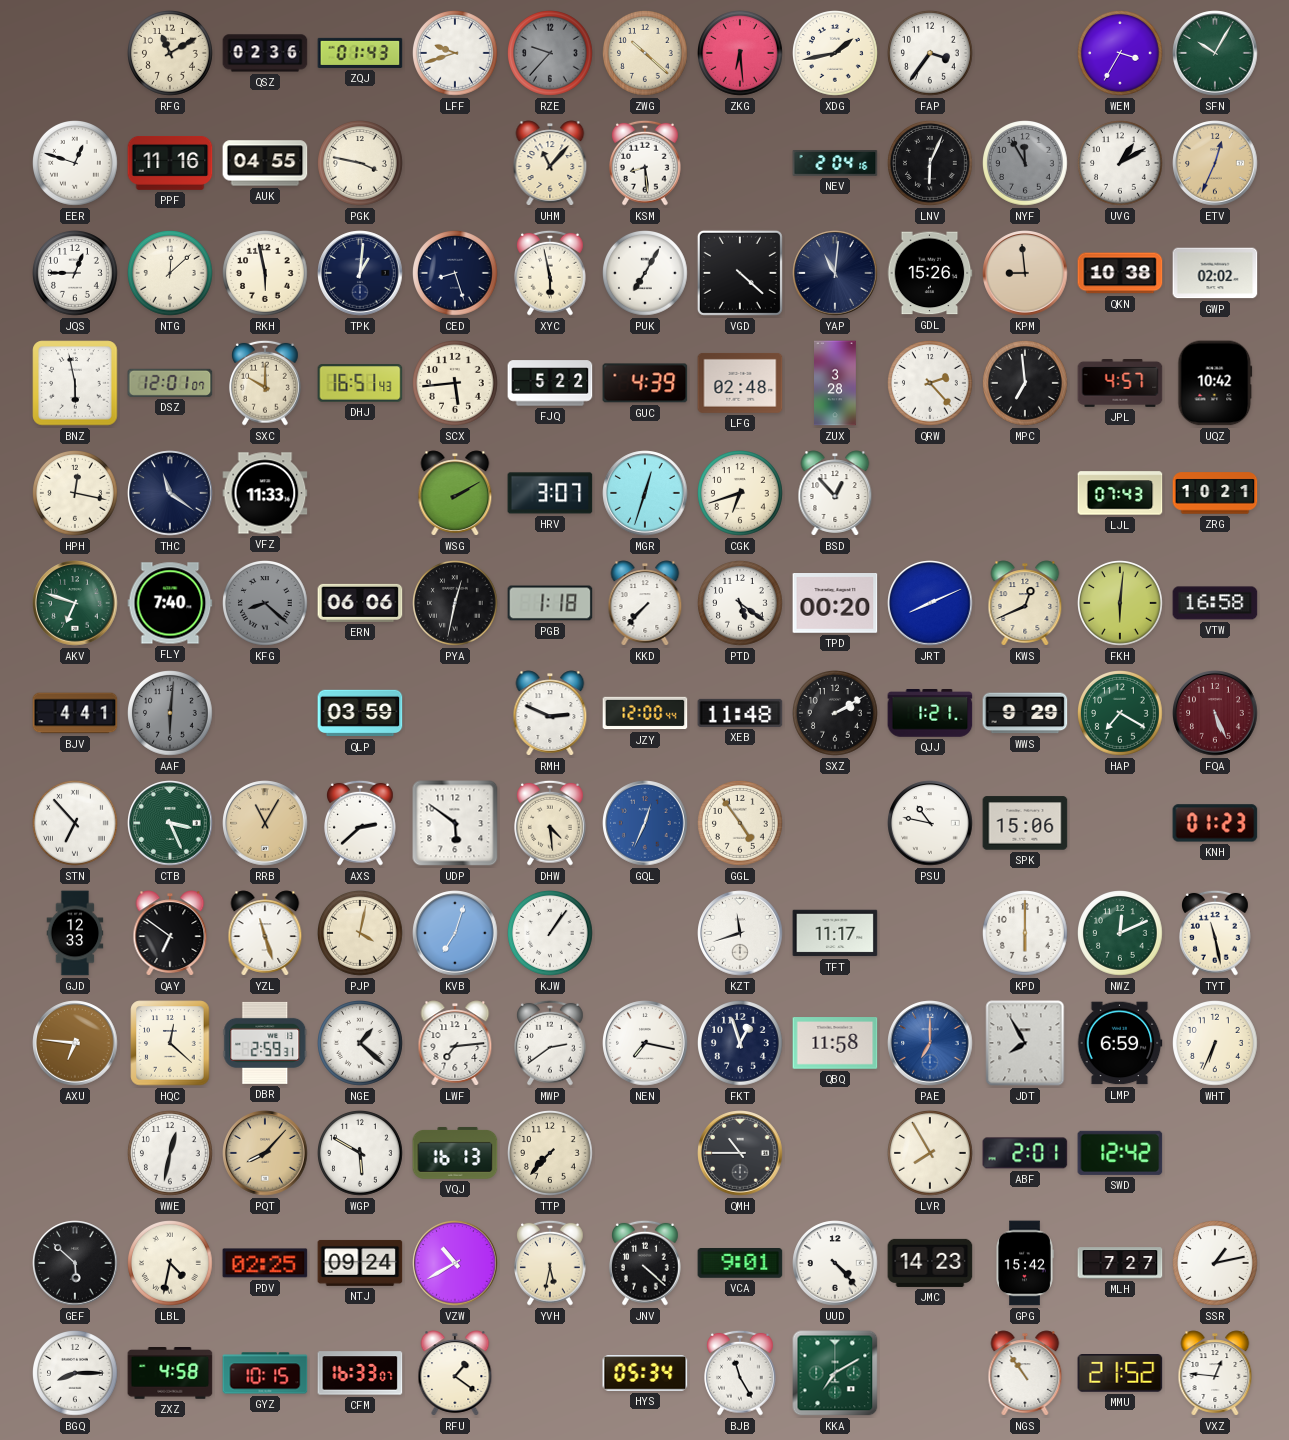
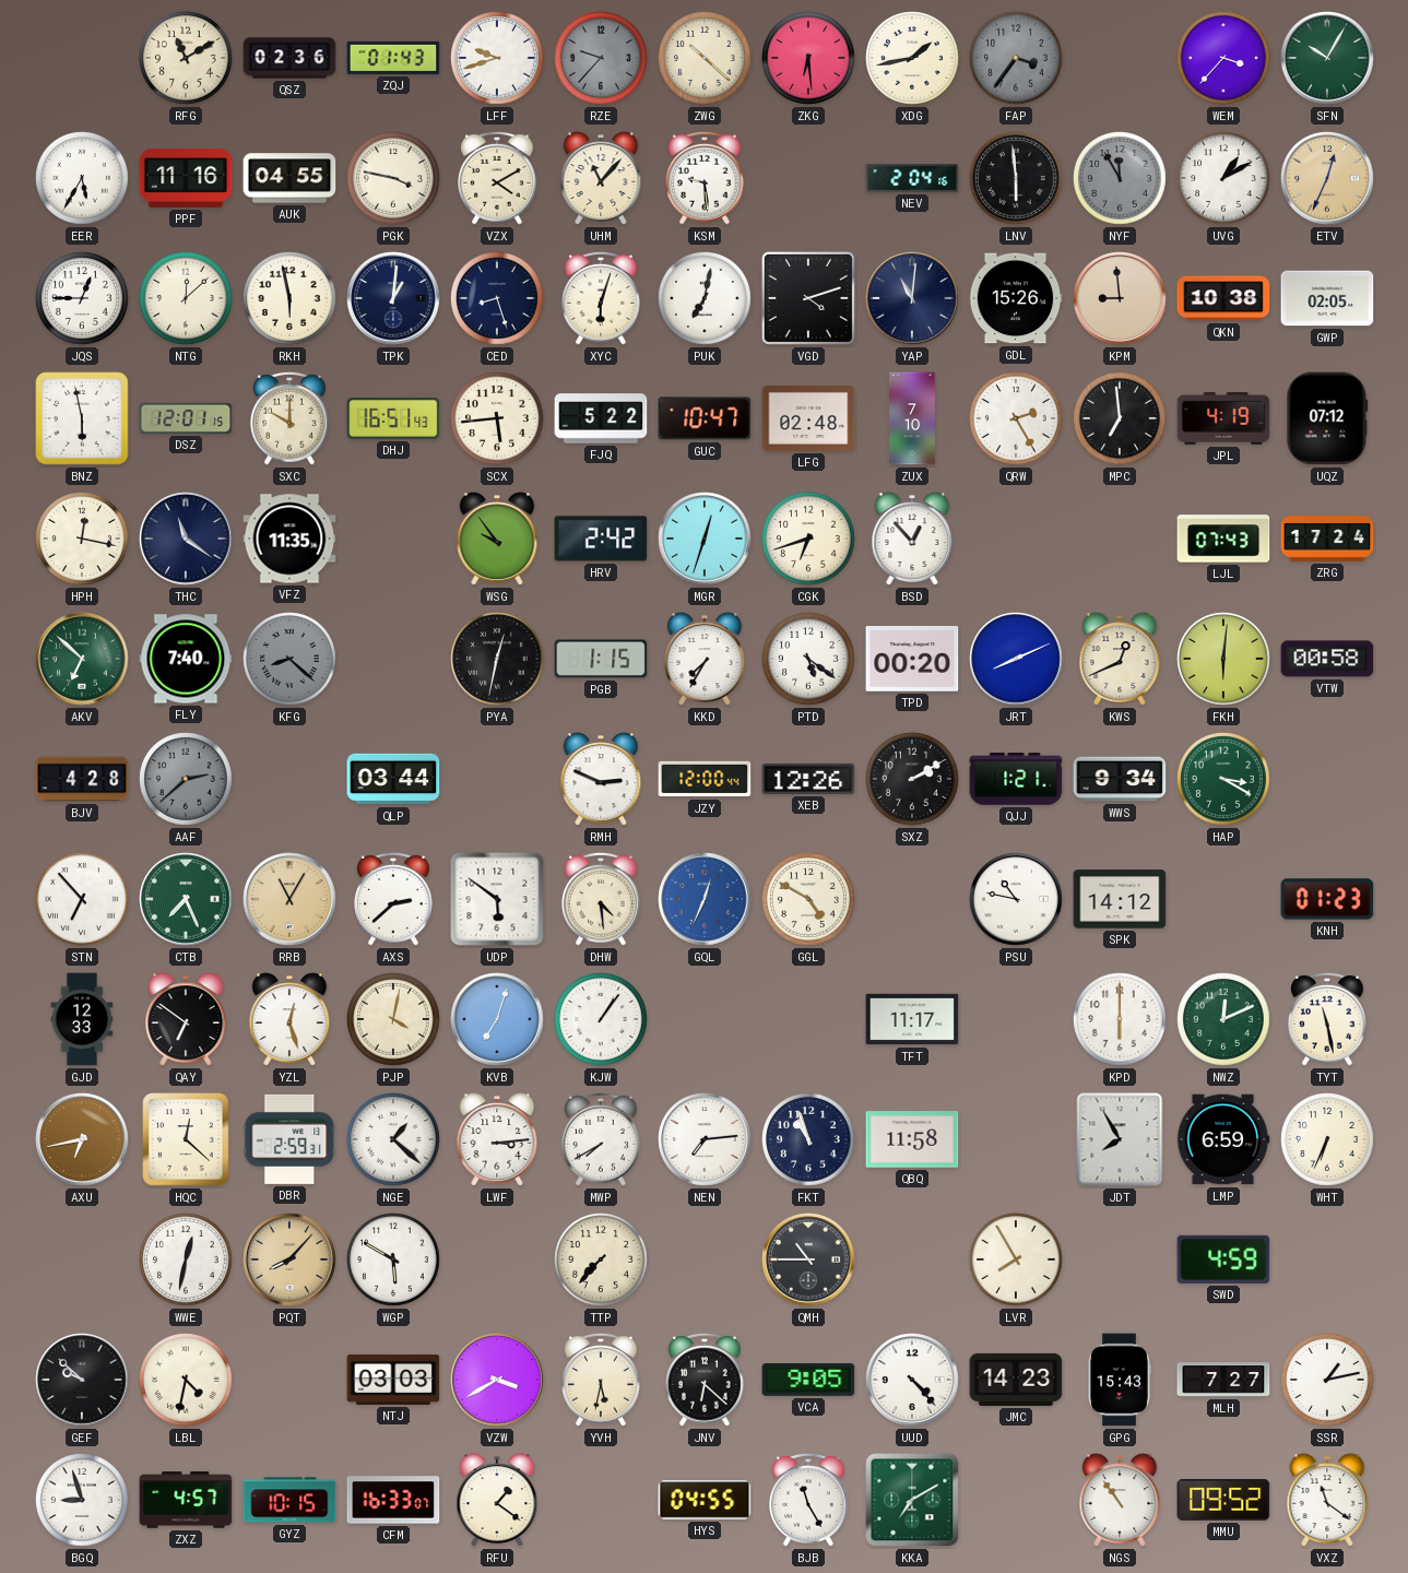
FAP dial: white -> grey
WEM: 3:35 -> 3:37
EER: 12:48 -> 5:35
VZX: none -> 4:10
KSM: 8:29 -> 9:29
LNV: 6:04 -> 5:59
XYC: 5:58 -> 6:03
PUK: 7:05 -> 7:02
VGD: 4:22 -> 4:12
GWP: 02:02 -> 02:05
DSZ: 12:01:07 -> 12:01:15
GUC: 4:39 -> 10:47
ZUX: 3:28 -> 7:10
QRW: 2:23 -> 2:25
JPL: 4:57 -> 4:19
UQZ: 10:42 -> 07:12
VFZ: 11:33 -> 11:35
WSG: 2:10 -> 9:54
HRV: 3:07 -> 2:42
ZRG: 10:21 -> 17:24
AKV: 6:48 -> 6:52
ERN: 06:06 -> none
PGB: 1:18 -> 1:15
KKD: 7:37 -> 7:35
VTW: 16:58 -> 00:58
BJV: 4:41 -> 4:28
AAF: 6:01 -> 2:38
QLP: 03:59 -> 03:44
XEB: 11:48 -> 12:26
WWS: 9:29 -> 9:34
HAP: 7:20 -> 3:20
FQA: 5:26 -> none
CTB: 3:26 -> 7:26
GGL: 4:54 -> 4:50
SPK: 15:06 -> 14:12
YZL: 11:27 -> 12:27
KZT: 11:42 -> none
AXU: 6:46 -> 6:43
LWF: 7:14 -> 3:14
MWP: 2:39 -> 7:40
NEN: 7:17 -> 7:14
FKT: 12:57 -> 10:57
PAE: 7:00 -> none
VQJ: 16:13 -> none
ABF: 2:01 -> none
SWD: 12:42 -> 4:59
GEF: 5:52 -> 9:52
PDV: 02:25 -> none
NTJ: 09:24 -> 03:03
VZW: 10:40 -> 3:40
JNV: 4:22 -> 6:22
VCA: 9:01 -> 9:05
GPG: 15:42 -> 15:43
BGQ: 8:15 -> 8:57
ZXZ: 4:58 -> 4:57
HYS: 05:34 -> 04:55
MMU: 21:52 -> 09:52
VXZ: 12:46 -> 11:21
